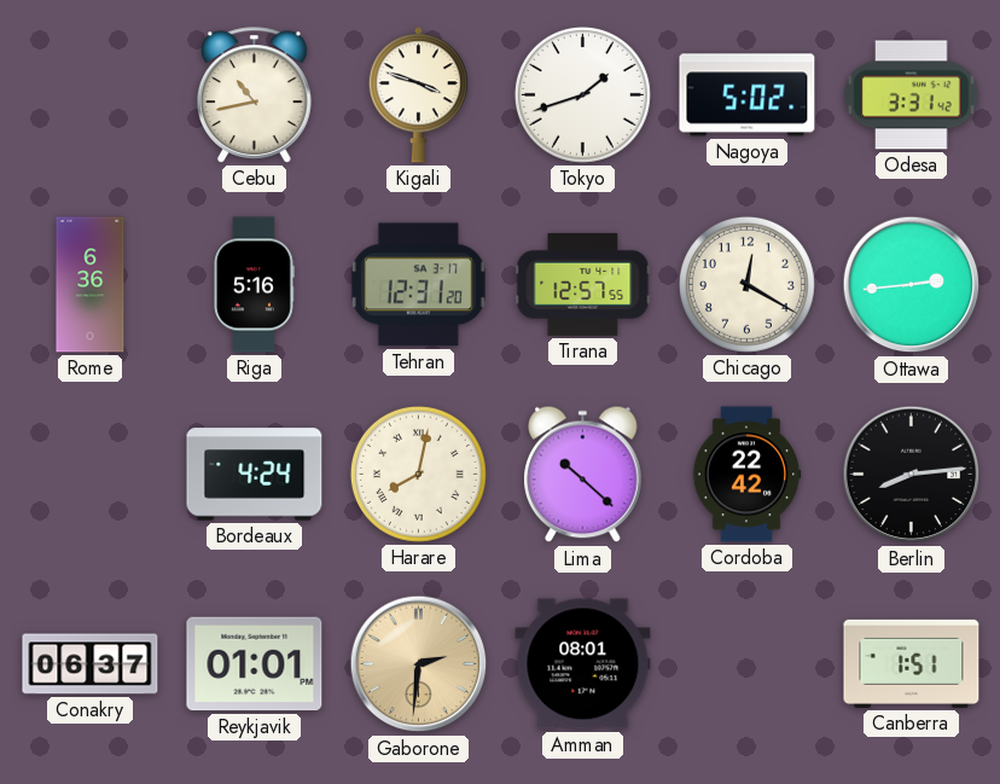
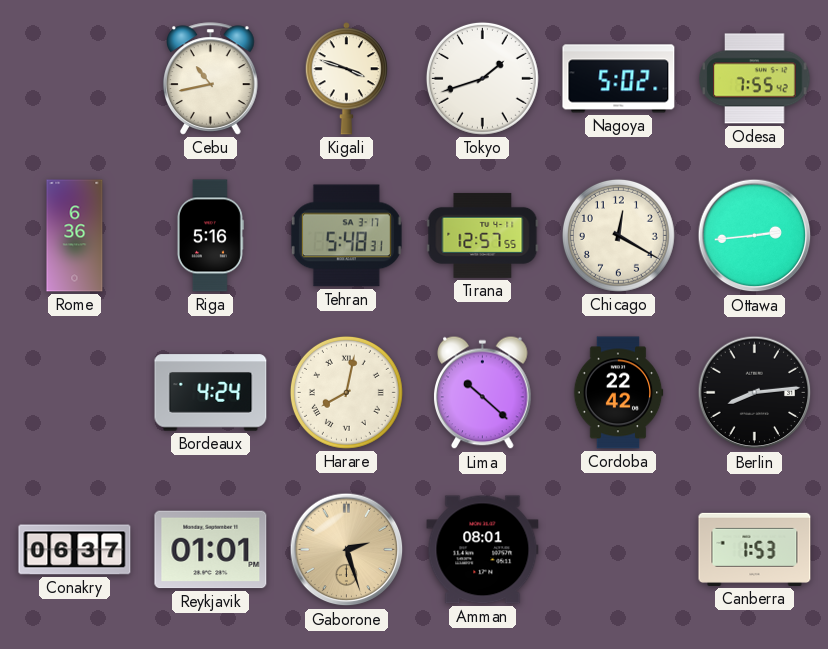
Odesa: 3:31 -> 7:55
Tehran: 12:31 -> 5:48
Gaborone: 2:31 -> 2:27
Canberra: 1:51 -> 1:53
